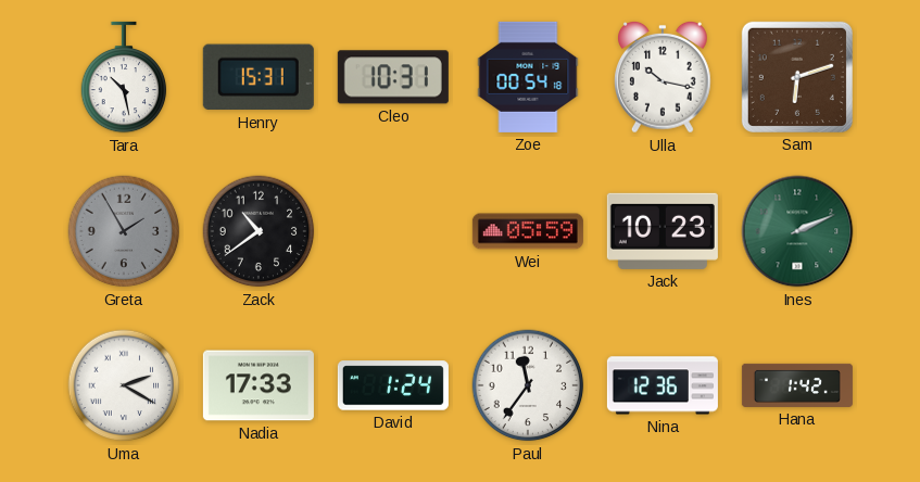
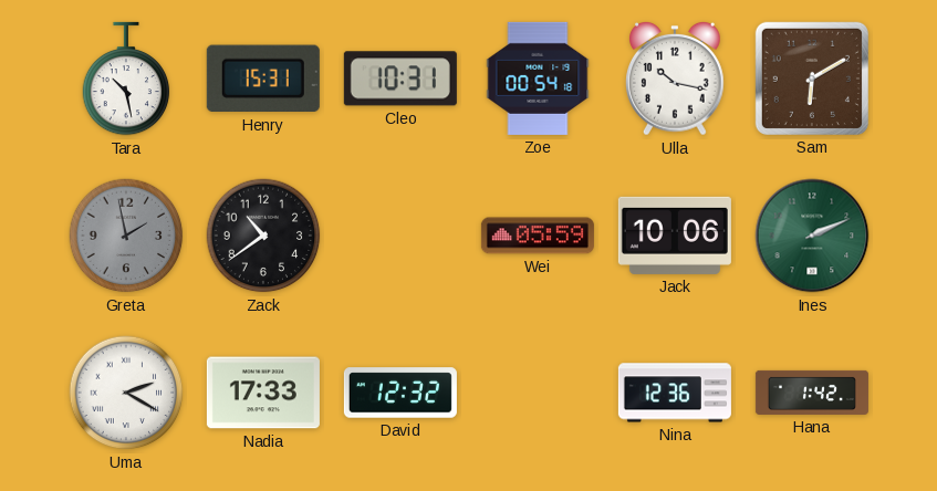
Sam: 6:12 -> 6:10
Greta: 1:55 -> 1:58
Jack: 10:23 -> 10:06
David: 1:24 -> 12:32
Paul: 11:36 -> none
